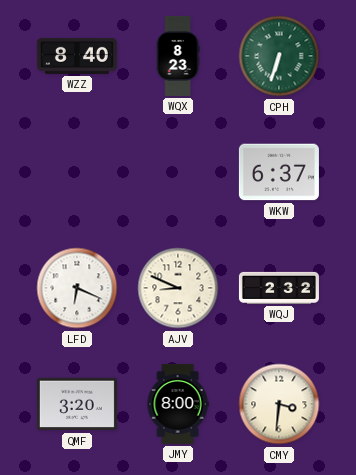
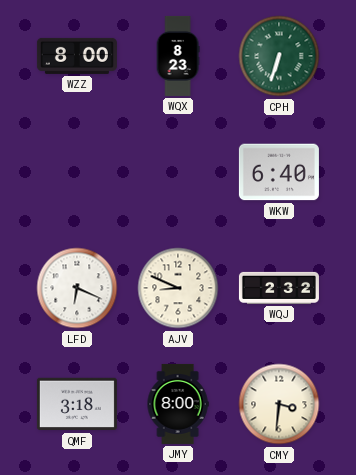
WZZ: 8:40 -> 8:00
WKW: 6:37 -> 6:40
QMF: 3:20 -> 3:18
